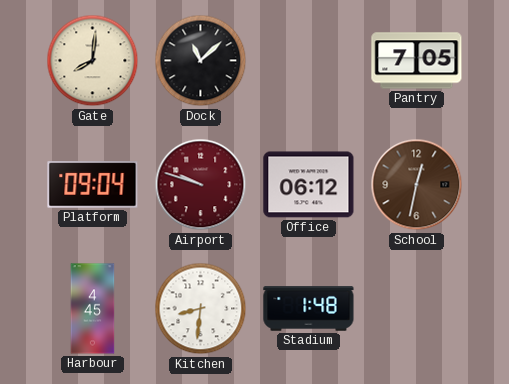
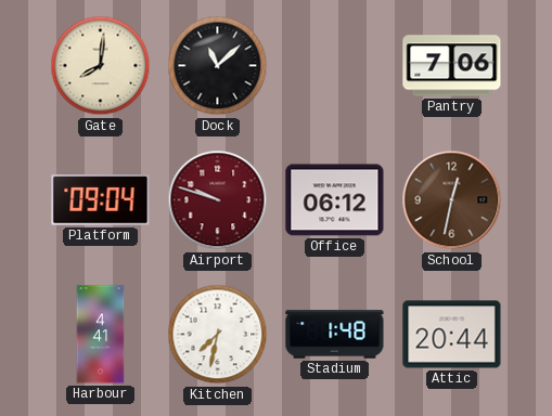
Pantry: 7:05 -> 7:06
Harbour: 4:45 -> 4:41
Kitchen: 8:31 -> 7:32
Attic: none -> 20:44
